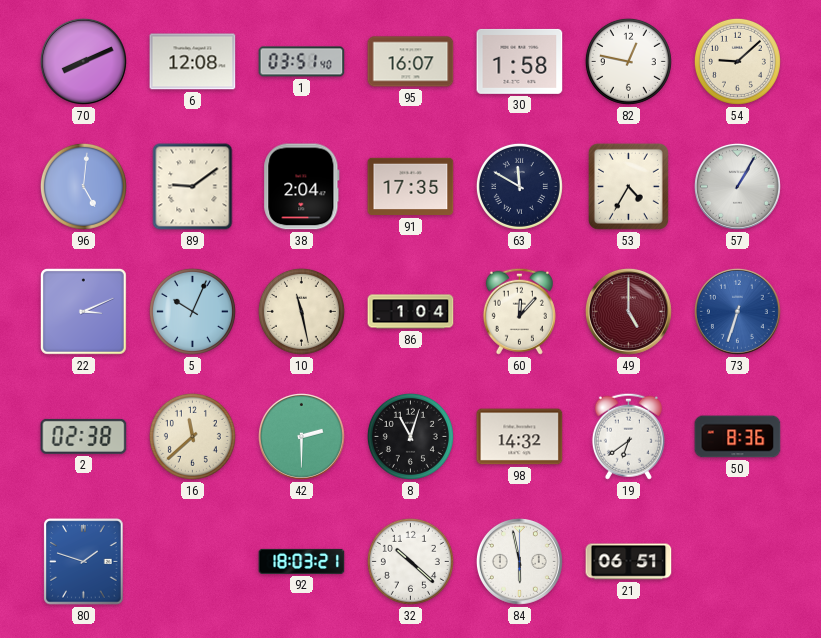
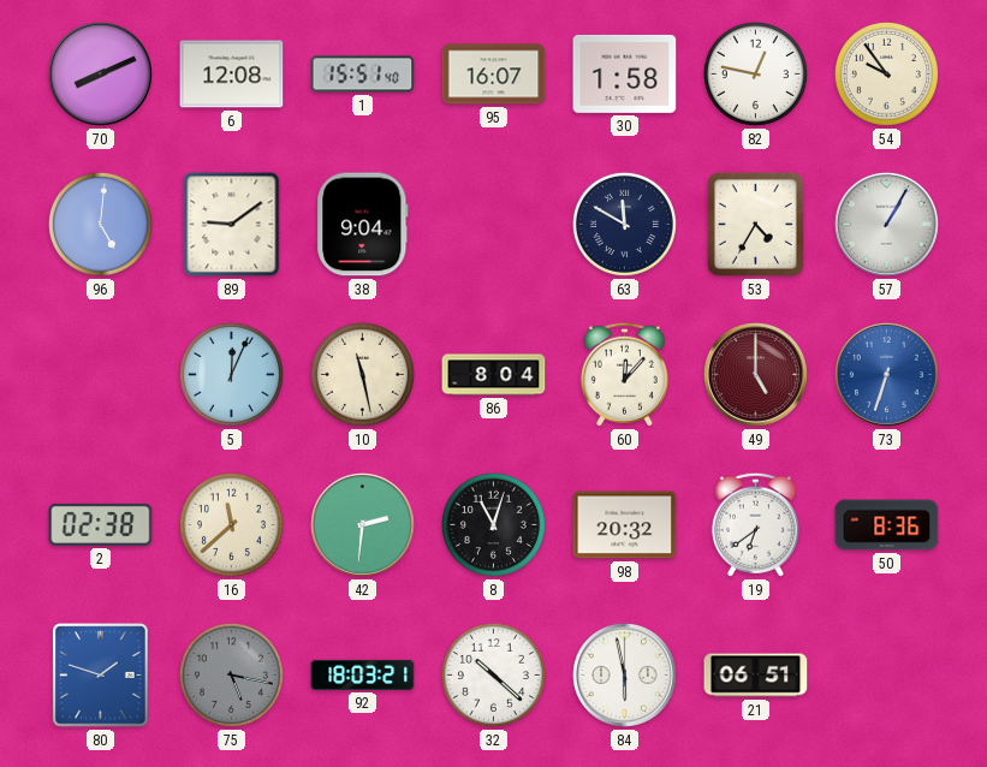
1: 03:51 -> 15:51
54: 9:08 -> 9:54
38: 2:04 -> 9:04
91: 17:35 -> none
22: 3:11 -> none
5: 10:04 -> 12:04
86: 1:04 -> 8:04
42: 2:30 -> 2:31
98: 14:32 -> 20:32
75: none -> 5:17
